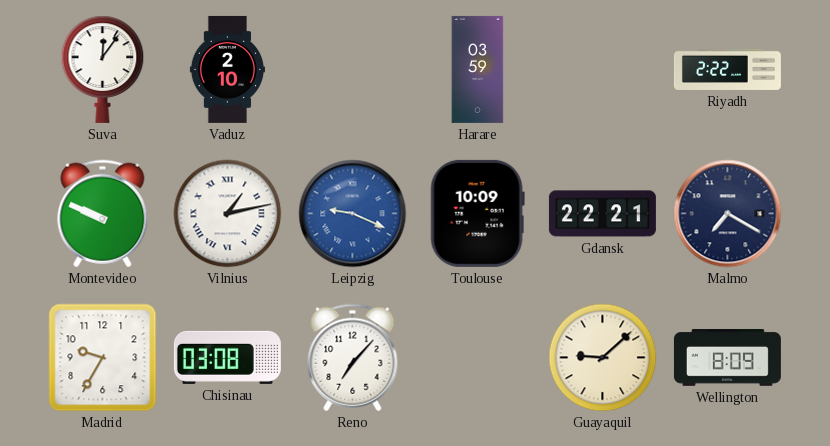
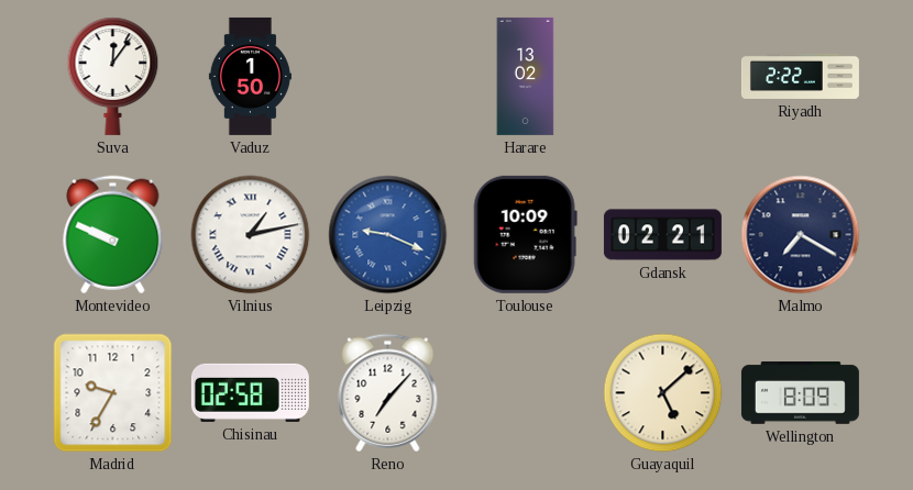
Vaduz: 2:10 -> 1:50
Harare: 03:59 -> 13:02
Gdansk: 22:21 -> 02:21
Chisinau: 03:08 -> 02:58
Guayaquil: 9:08 -> 5:08
